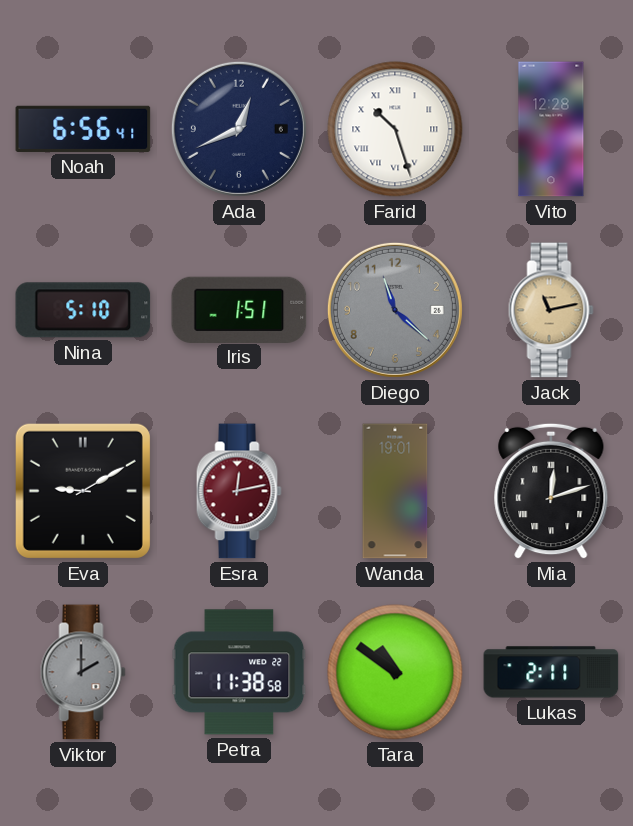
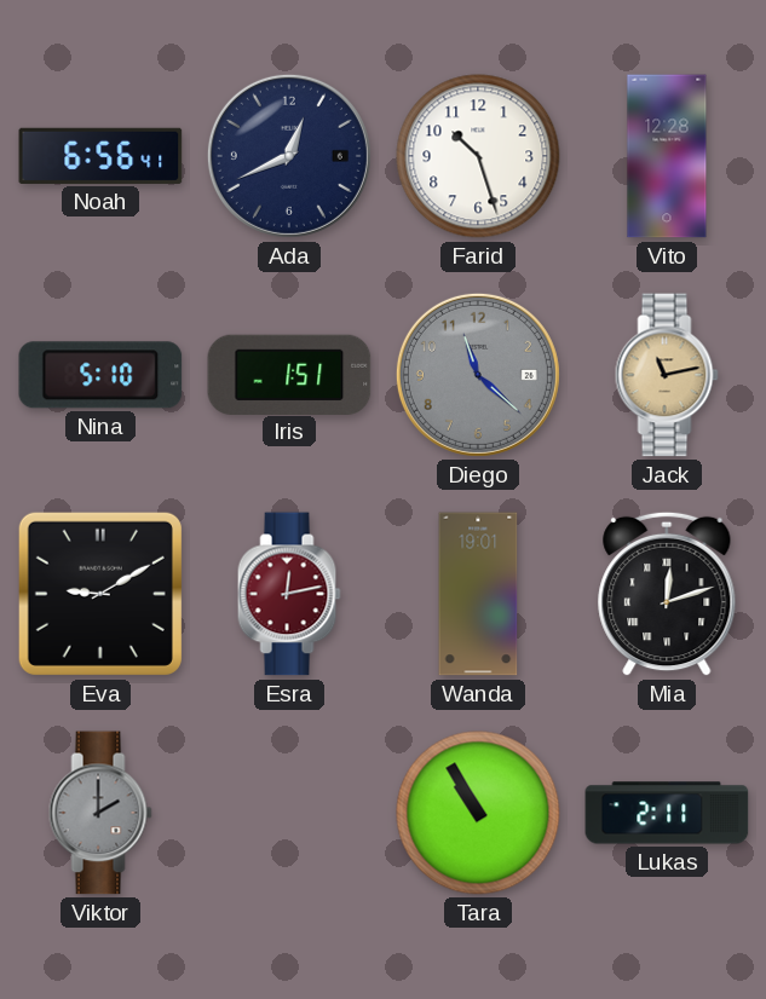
Farid numerals: Roman -> Arabic
Petra: 11:38 -> none
Tara: 10:51 -> 10:55
